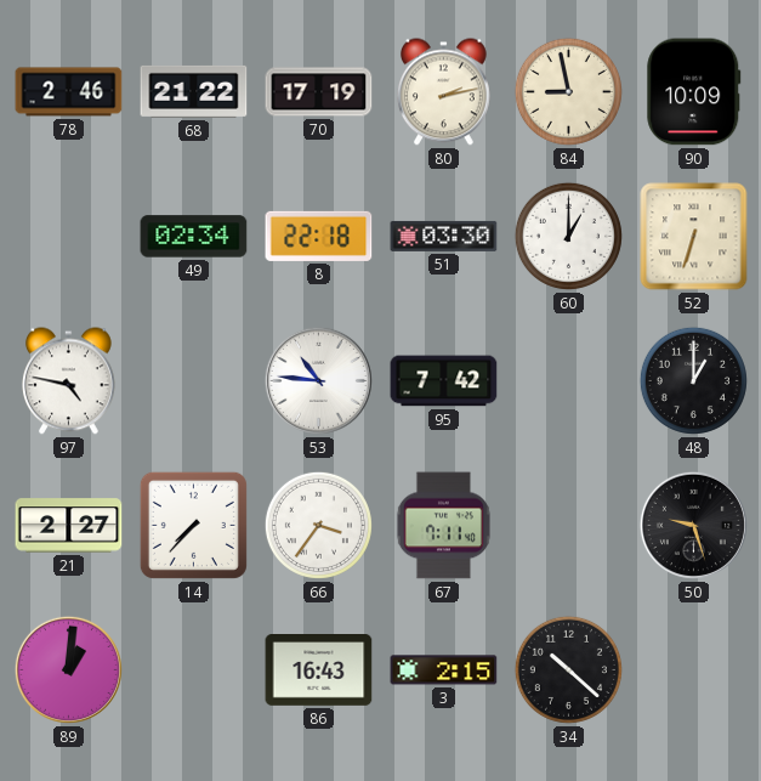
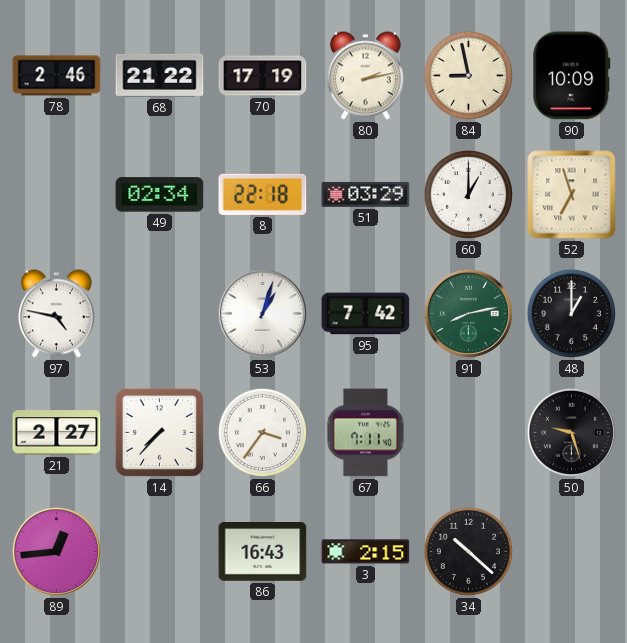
51: 03:30 -> 03:29
52: 6:33 -> 6:57
53: 10:46 -> 1:03
91: none -> 8:13
89: 1:01 -> 12:44
